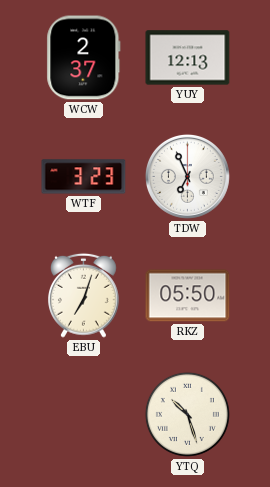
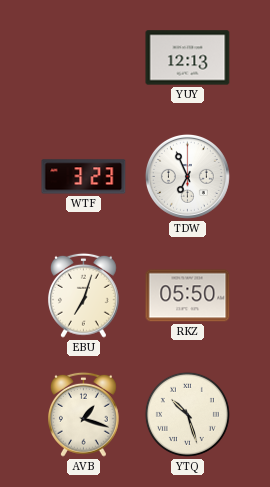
WCW: 2:37 -> none
AVB: none -> 1:18
